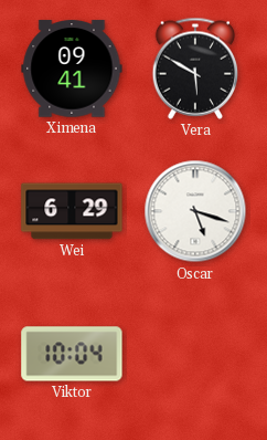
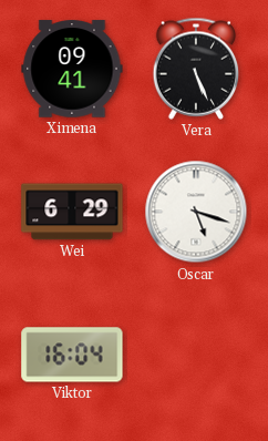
Vera: 5:50 -> 5:26
Viktor: 10:04 -> 16:04
